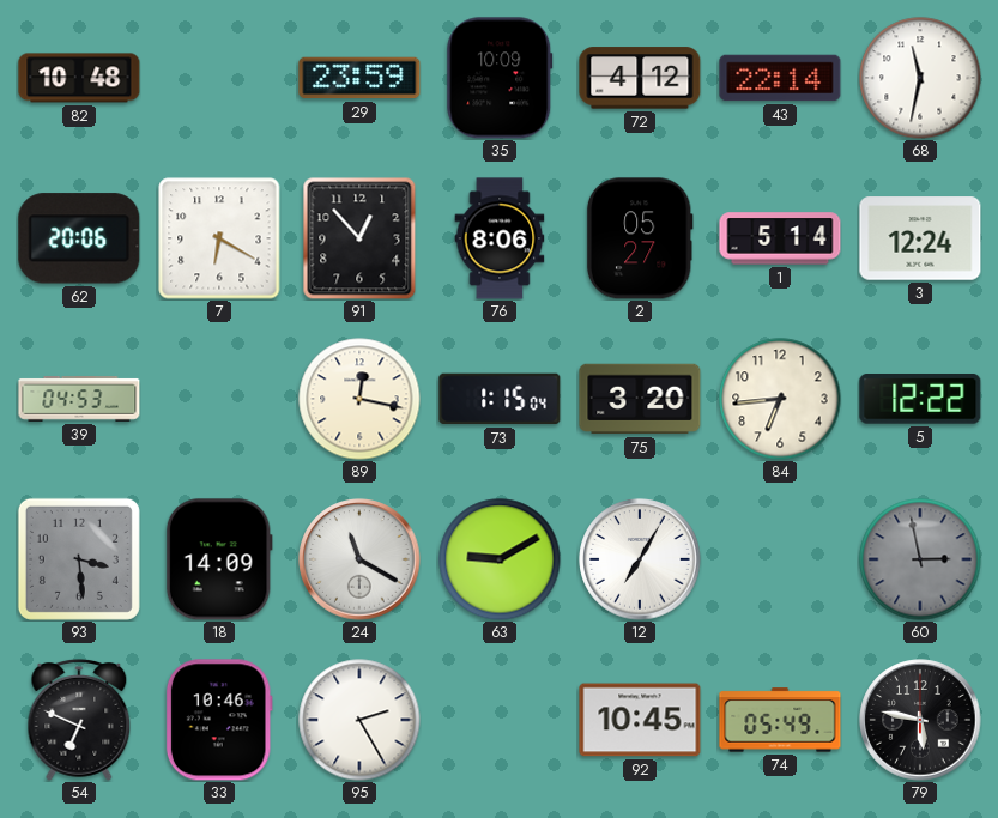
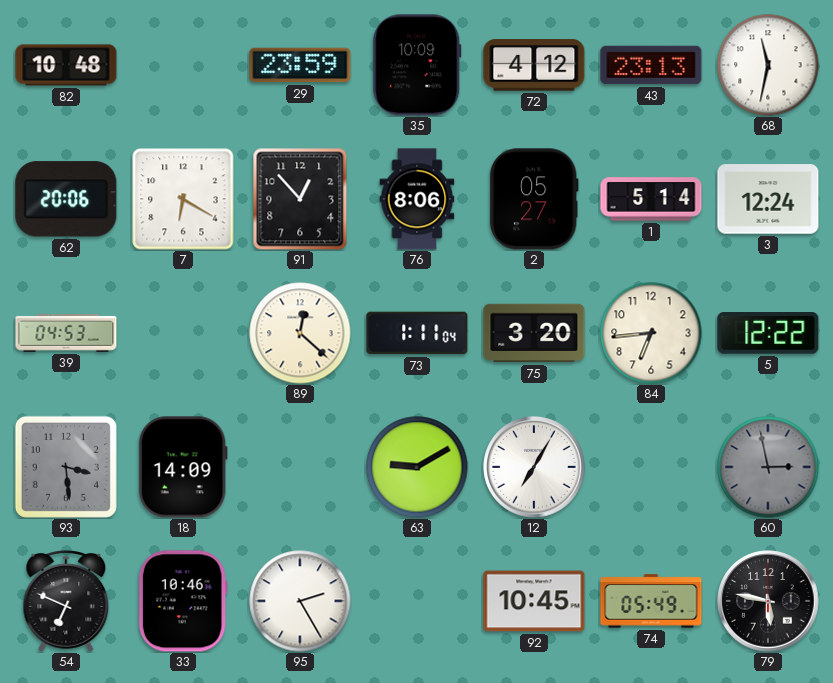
43: 22:14 -> 23:13
89: 12:17 -> 12:22
73: 1:15 -> 1:11
24: 11:20 -> none
